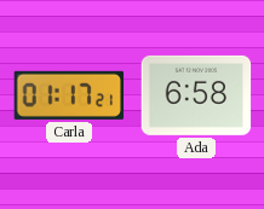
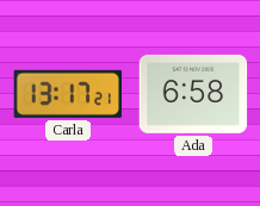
Carla: 01:17 -> 13:17
